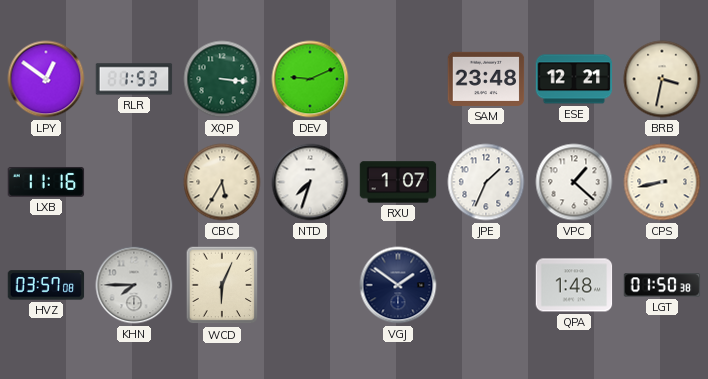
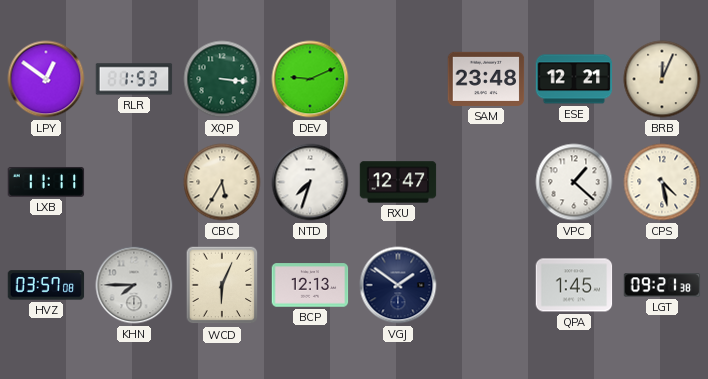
BRB: 3:32 -> 12:04
LXB: 11:16 -> 11:11
RXU: 1:07 -> 12:47
JPE: 1:34 -> none
CPS: 8:43 -> 4:28
BCP: none -> 12:13
QPA: 1:48 -> 1:45
LGT: 01:50 -> 09:21
